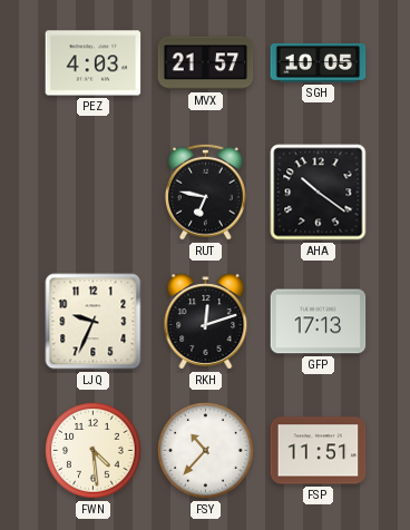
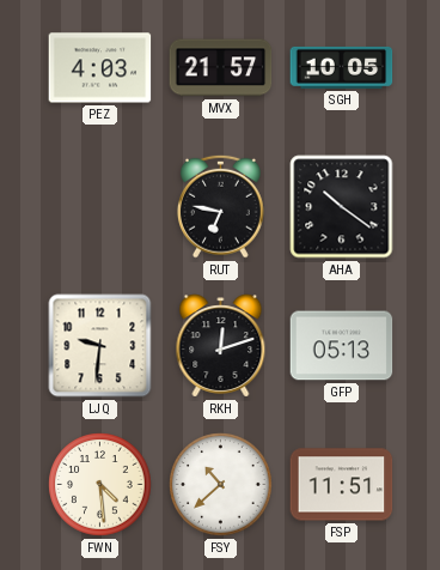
LJQ: 9:34 -> 9:31
GFP: 17:13 -> 05:13
FSY: 10:37 -> 10:38
